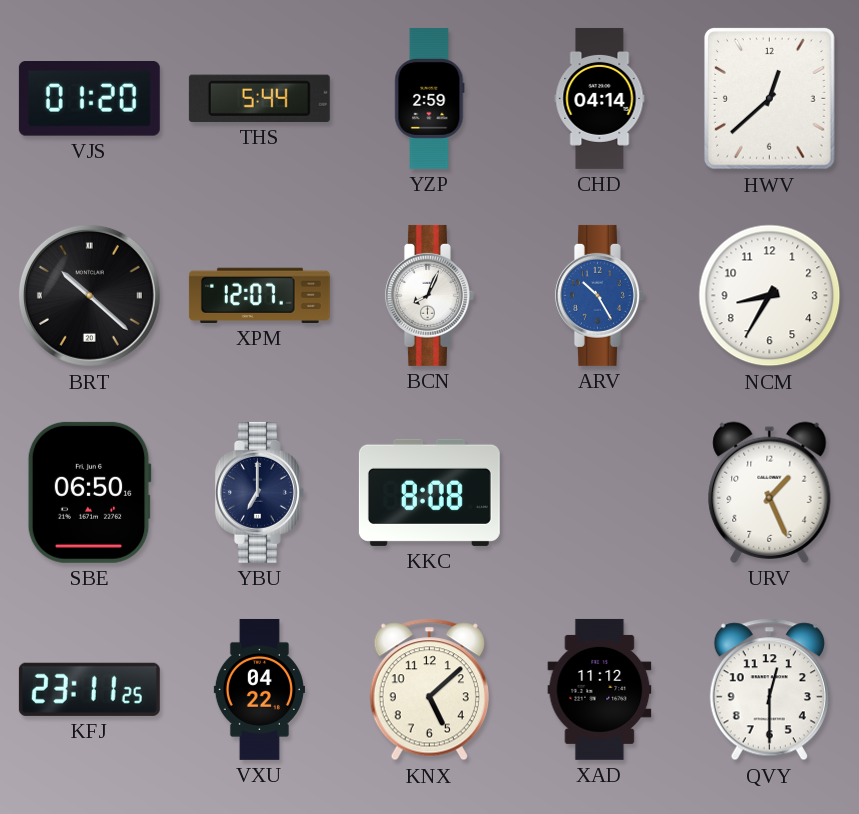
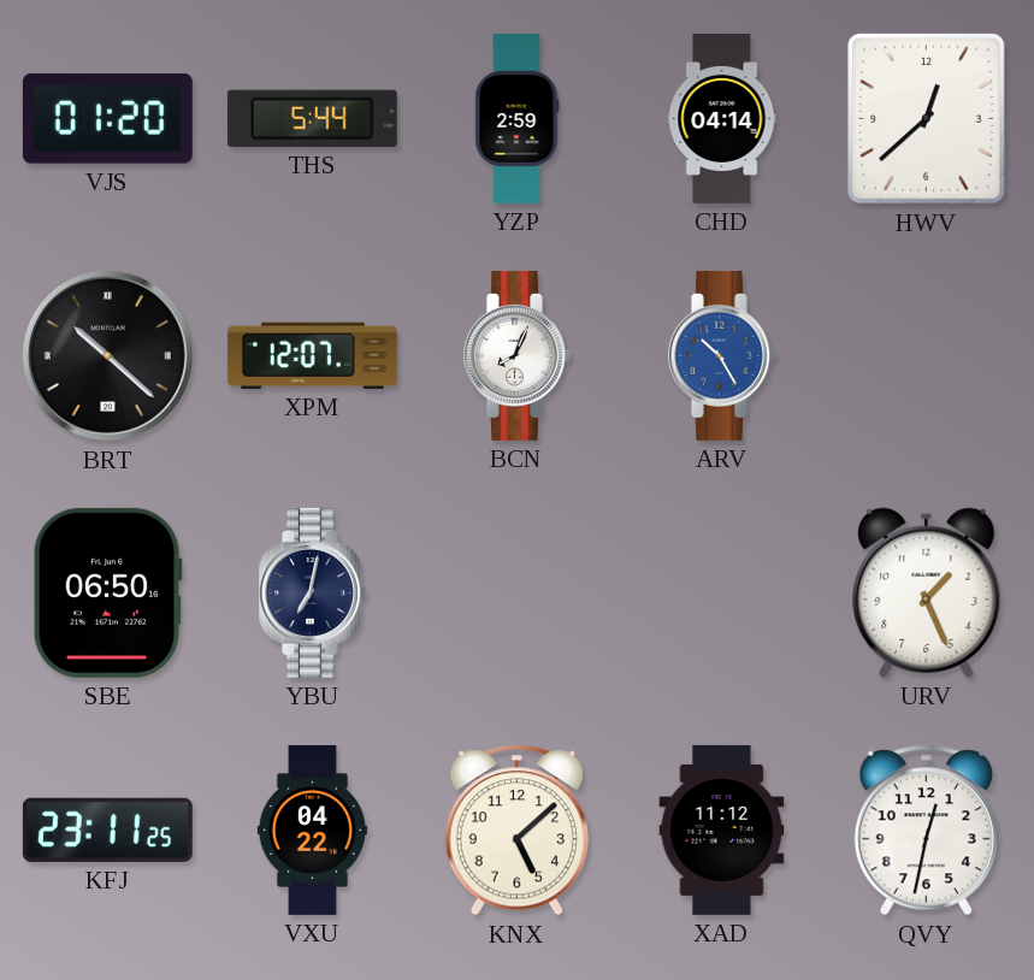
NCM: 8:35 -> none
YBU: 7:00 -> 7:02
KKC: 8:08 -> none
QVY: 12:30 -> 12:32
